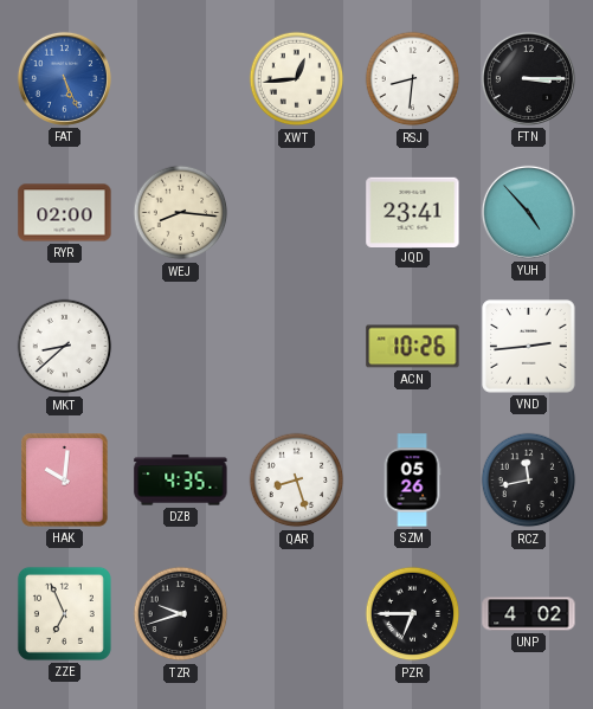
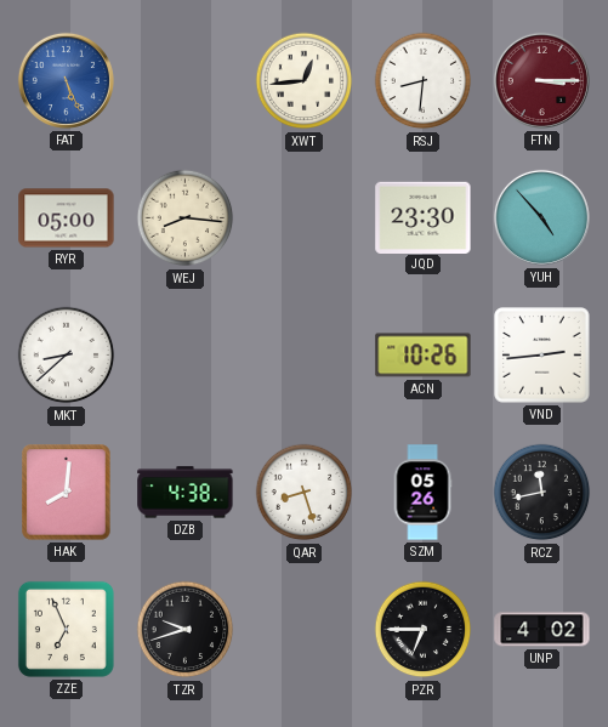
FTN dial: black -> burgundy
RYR: 02:00 -> 05:00
JQD: 23:41 -> 23:30
HAK: 10:01 -> 8:01
DZB: 4:35 -> 4:38
